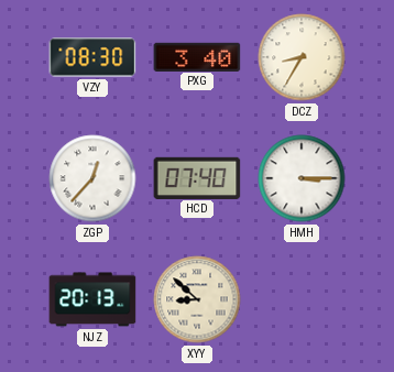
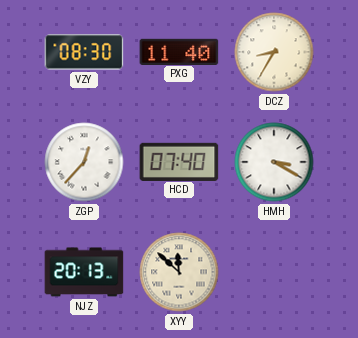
PXG: 3:40 -> 11:40
HMH: 3:15 -> 3:20
XYY: 8:52 -> 11:52
